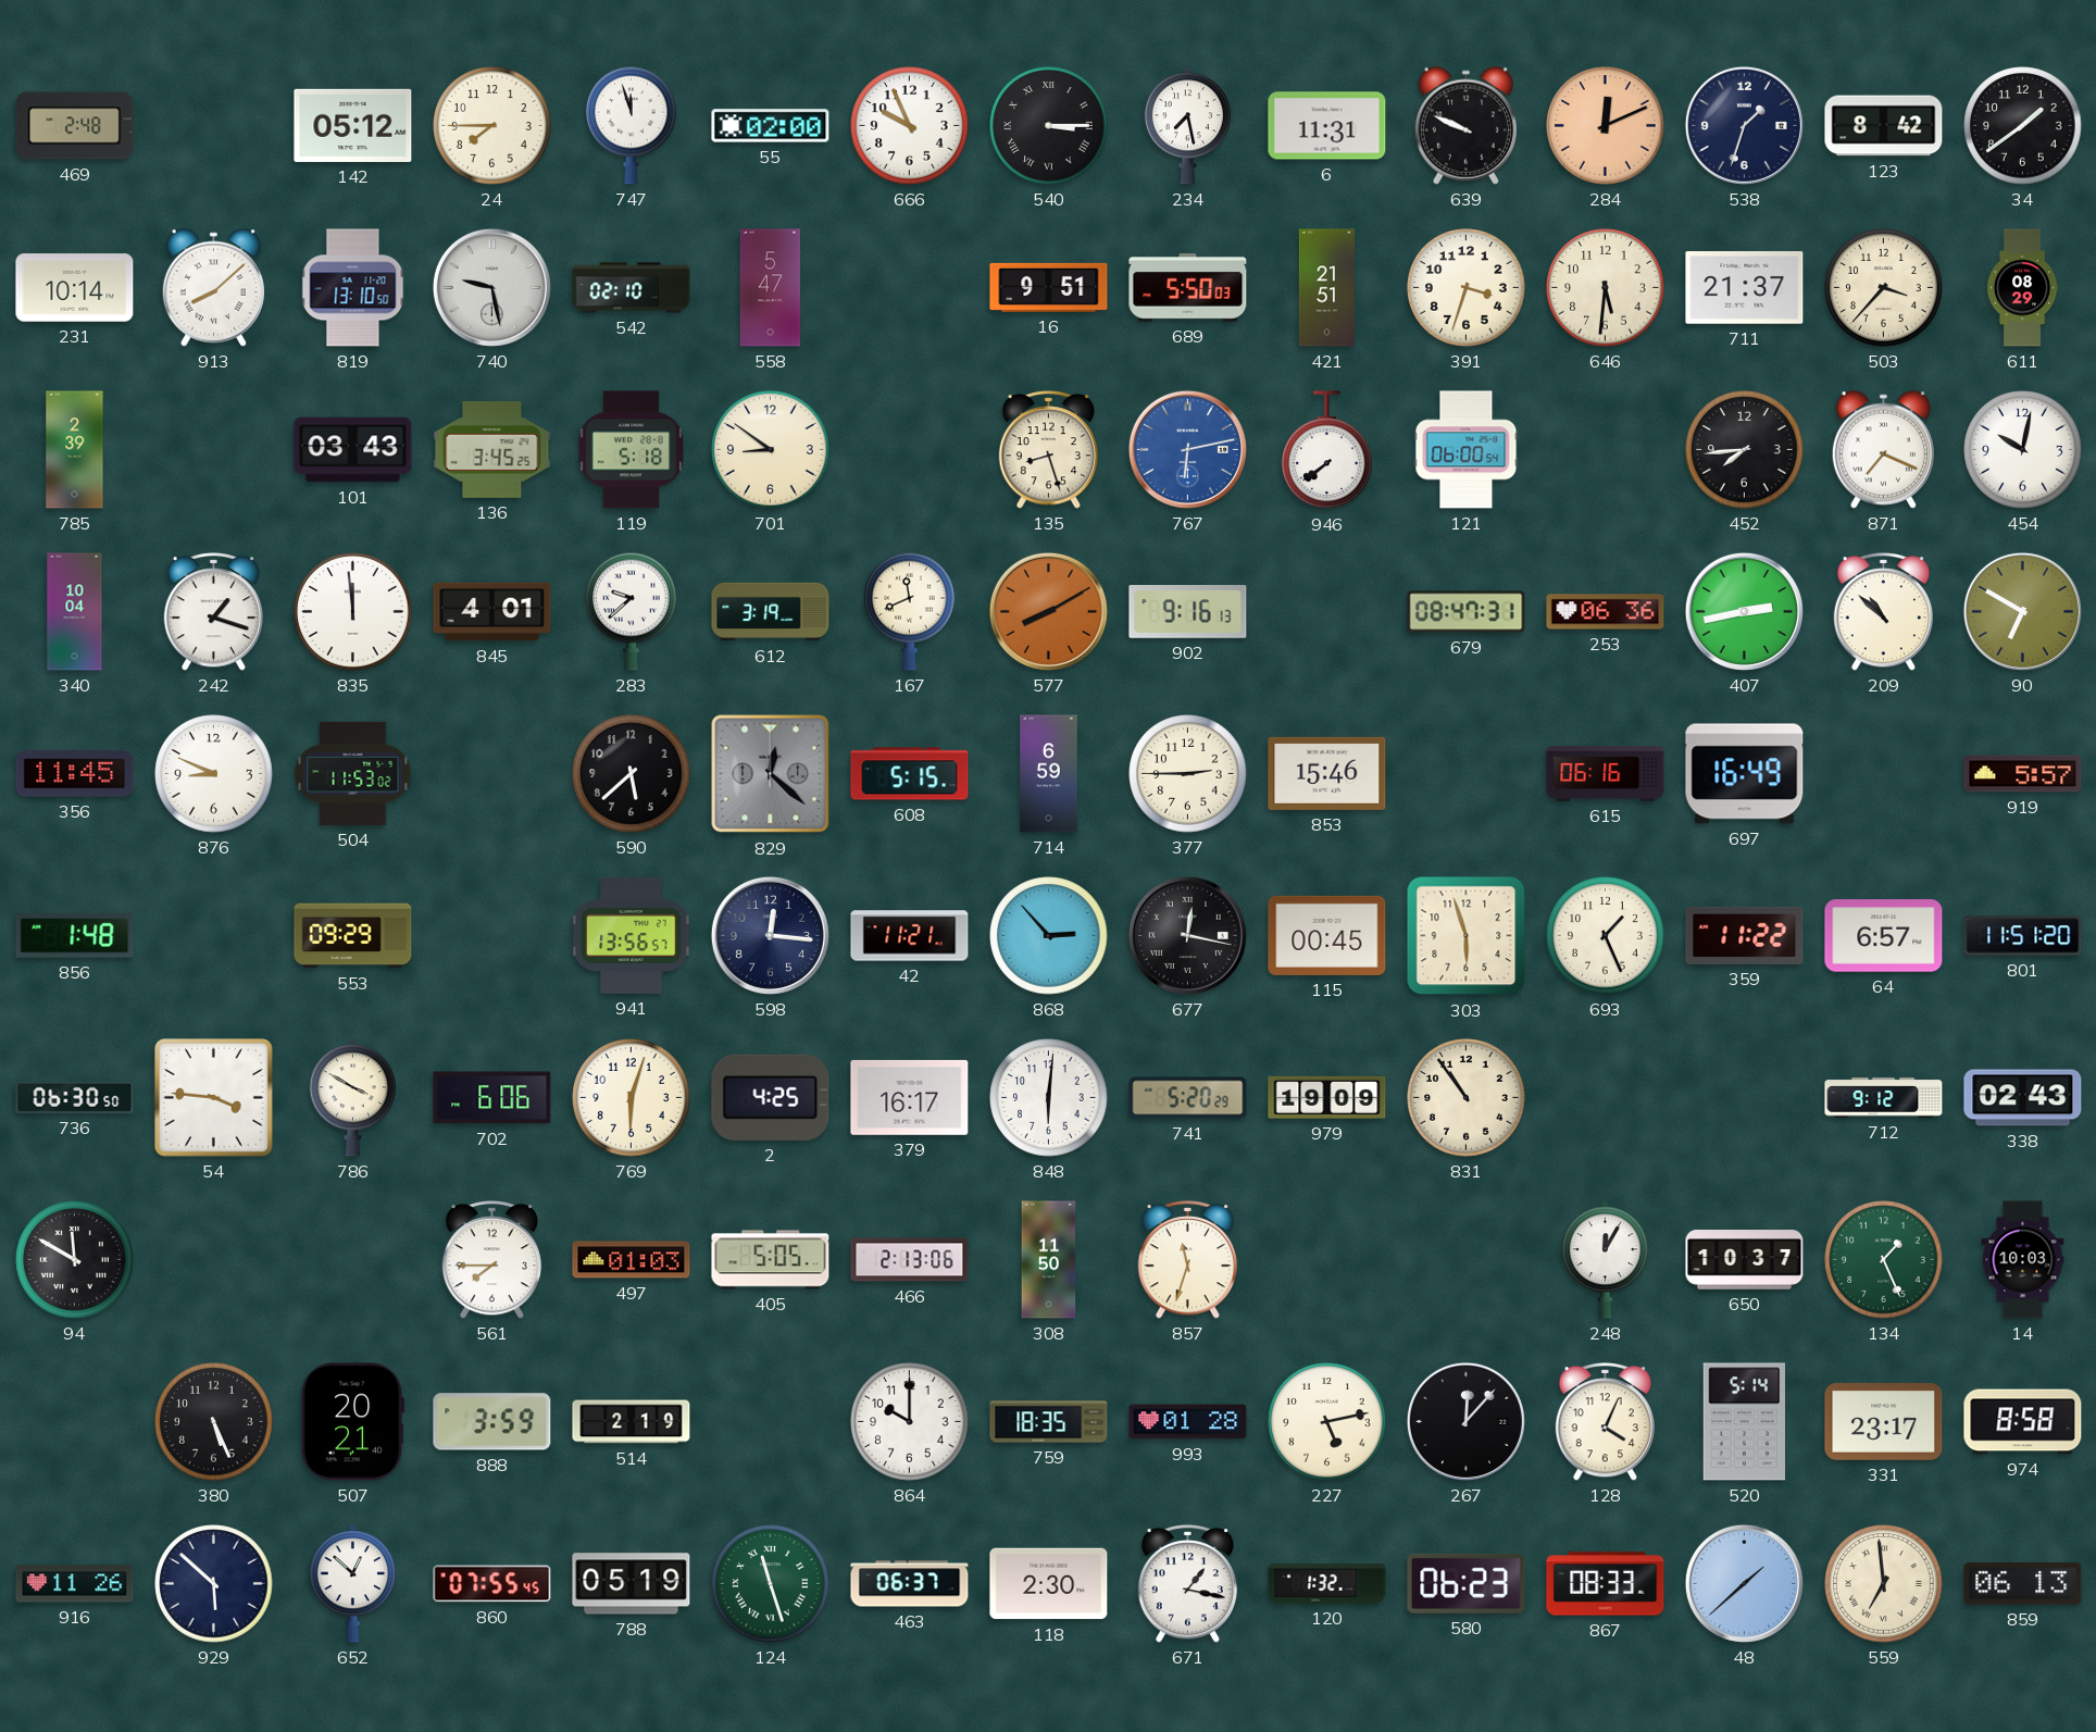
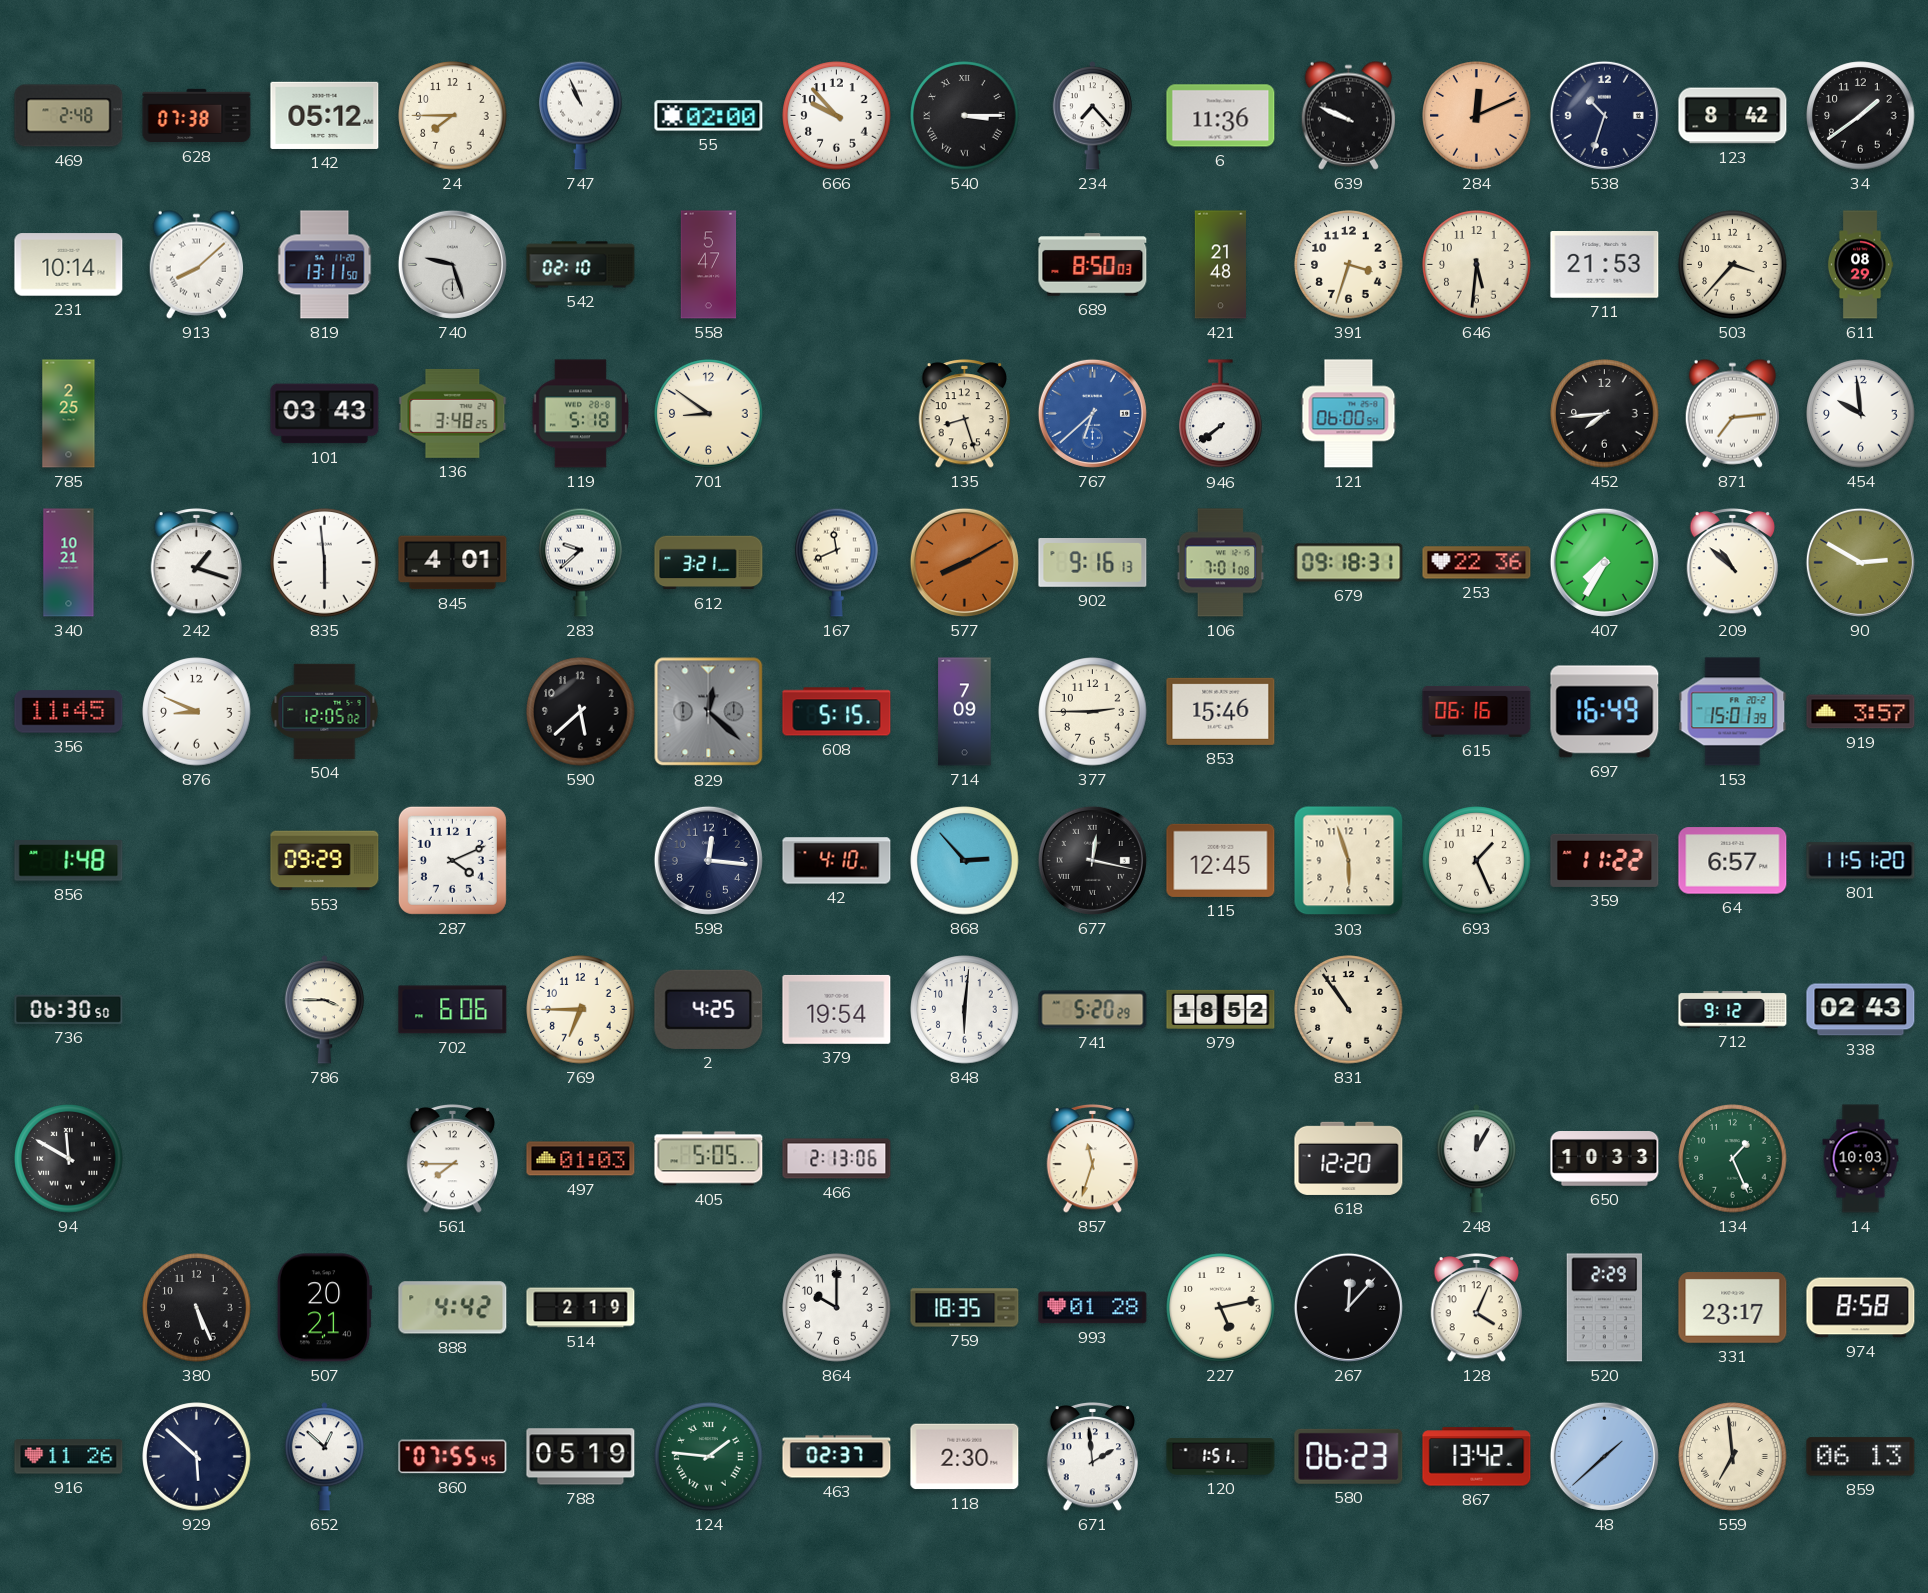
628: none -> 07:38
747: 11:57 -> 10:56
666: 9:56 -> 9:53
234: 7:28 -> 7:23
6: 11:31 -> 11:36
538: 1:33 -> 10:33
819: 13:10 -> 13:11
740: 9:28 -> 9:27
16: 9:51 -> none
689: 5:50 -> 8:50
421: 21:51 -> 21:48
711: 21:37 -> 21:53
785: 2:39 -> 2:25
136: 3:45 -> 3:48
767: 6:13 -> 6:38
871: 7:19 -> 7:14
454: 10:02 -> 9:59
340: 10:04 -> 10:21
835: 11:59 -> 5:59
612: 3:19 -> 3:21
106: none -> 7:01
679: 08:47 -> 09:18
253: 06:36 -> 22:36
407: 2:43 -> 7:35
90: 6:50 -> 2:50
504: 11:53 -> 12:05
714: 6:59 -> 7:09
153: none -> 15:01
919: 5:57 -> 3:57
287: none -> 4:11
941: 13:56 -> none
42: 11:21 -> 4:10
115: 00:45 -> 12:45
54: 3:46 -> none
786: 3:50 -> 3:45
769: 6:03 -> 6:45
379: 16:17 -> 19:54
979: 19:09 -> 18:52
308: 11:50 -> none
618: none -> 12:20
650: 10:37 -> 10:33
888: 3:59 -> 4:42
520: 5:14 -> 2:29
124: 11:27 -> 1:46
463: 06:37 -> 02:37
671: 1:17 -> 1:59
120: 1:32 -> 1:51
867: 08:33 -> 13:42
